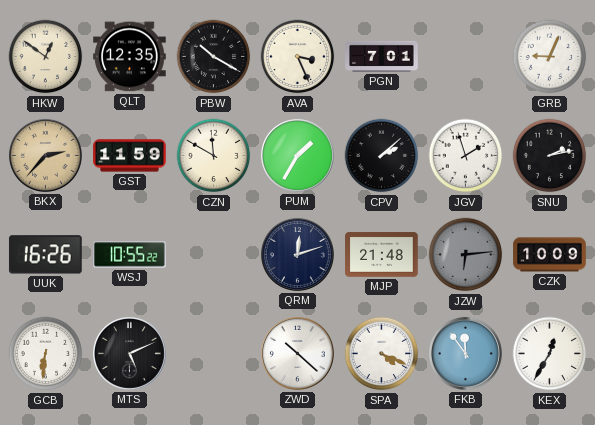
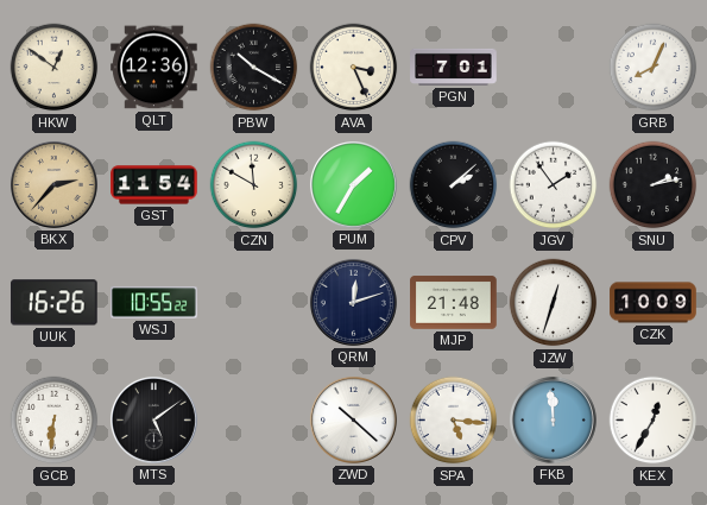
QLT: 12:35 -> 12:36
GRB: 9:04 -> 8:04
GST: 11:59 -> 11:54
JGV: 1:57 -> 1:54
JZW: 6:14 -> 12:33
JZW dial: grey -> white
MTS: 5:11 -> 5:09
SPA: 4:19 -> 5:16
FKB: 11:54 -> 11:59
